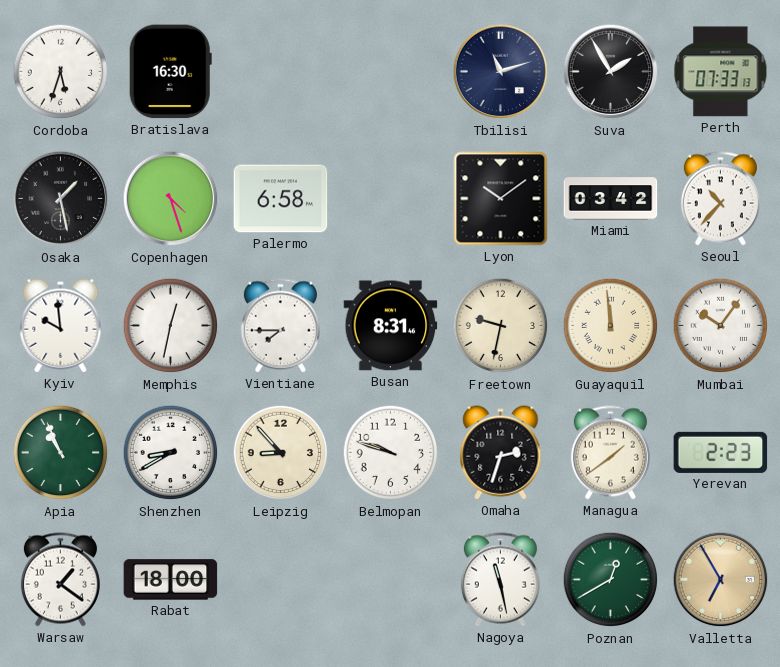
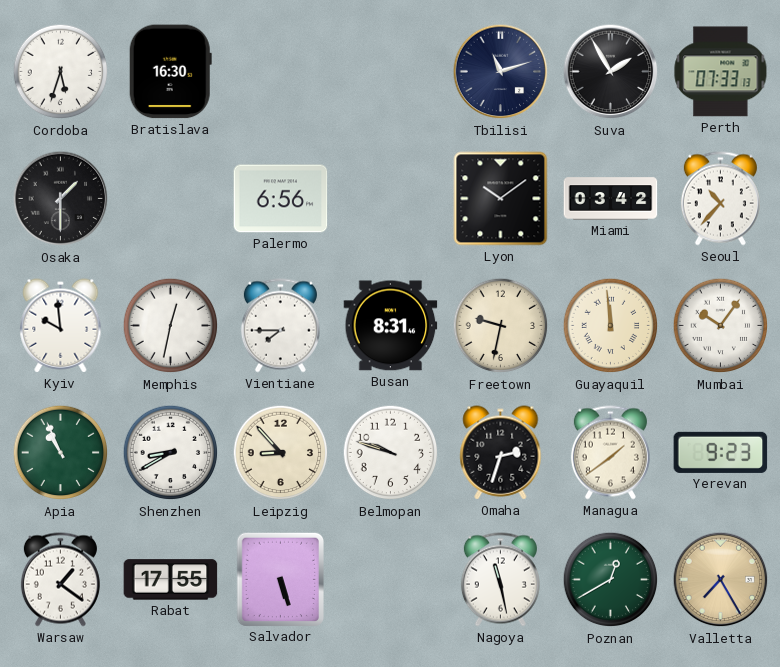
Osaka: 1:28 -> 1:30
Copenhagen: 4:27 -> none
Palermo: 6:58 -> 6:56
Yerevan: 2:23 -> 9:23
Rabat: 18:00 -> 17:55
Salvador: none -> 5:27
Valletta: 6:55 -> 7:25
